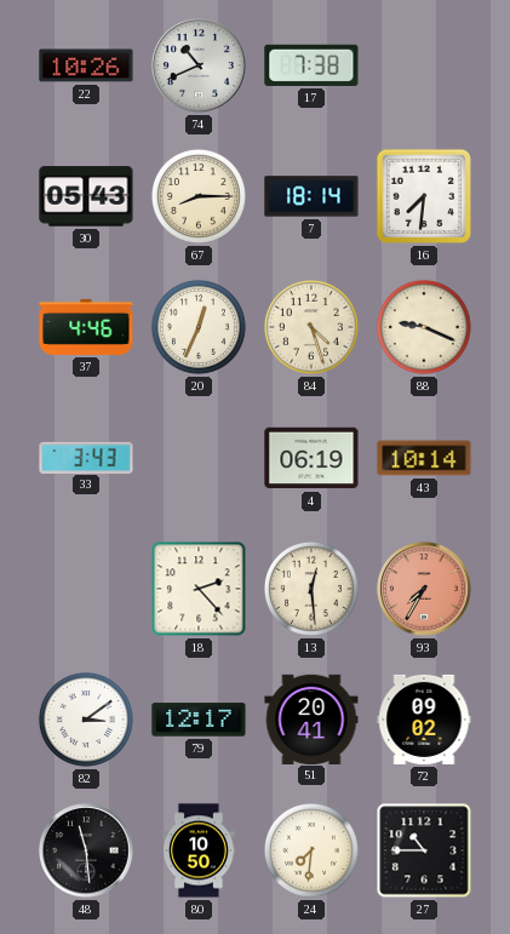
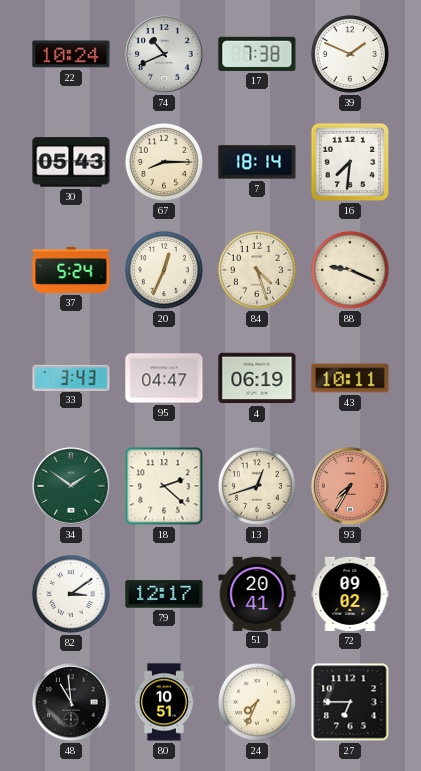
22: 10:26 -> 10:24
39: none -> 1:49
37: 4:46 -> 5:24
95: none -> 04:47
43: 10:14 -> 10:11
34: none -> 1:51
18: 2:23 -> 2:22
13: 12:29 -> 12:42
48: 11:29 -> 10:59
80: 10:50 -> 10:51
24: 7:31 -> 7:34
27: 10:45 -> 6:45
